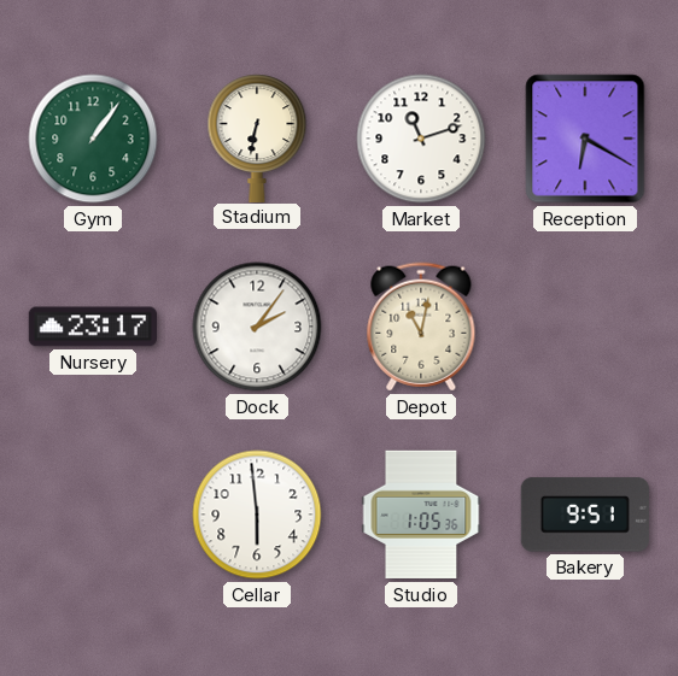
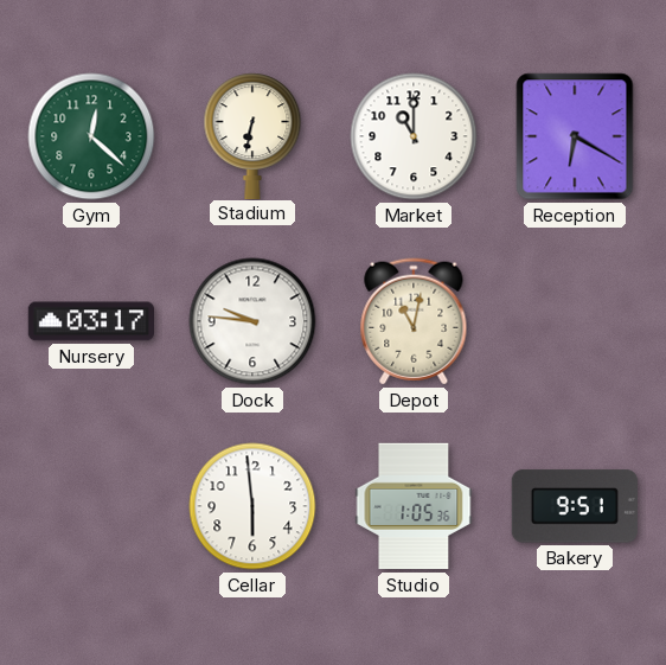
Gym: 1:06 -> 12:22
Market: 11:12 -> 11:00
Nursery: 23:17 -> 03:17
Dock: 2:06 -> 9:46
